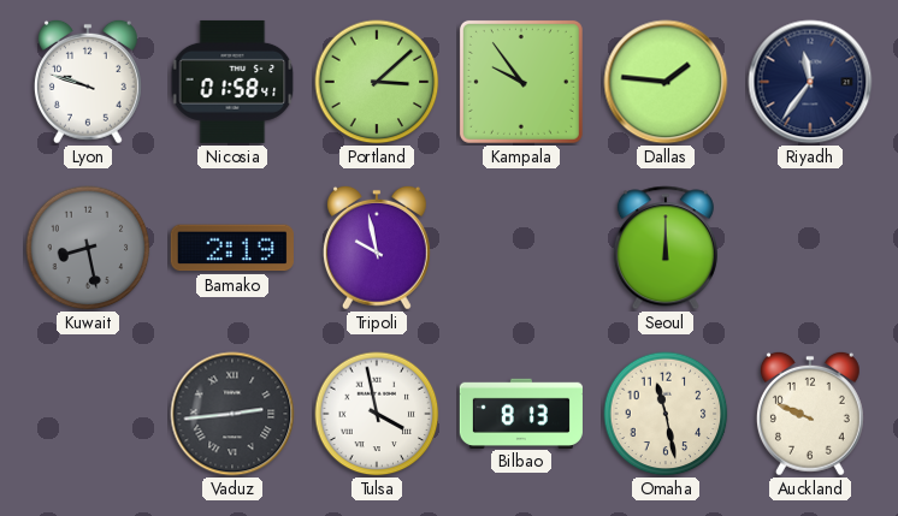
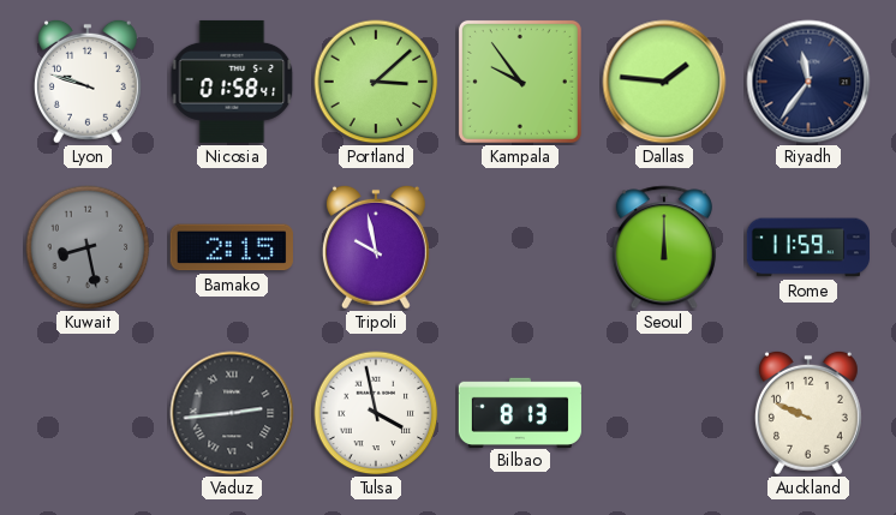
Bamako: 2:19 -> 2:15
Rome: none -> 11:59
Omaha: 11:28 -> none
